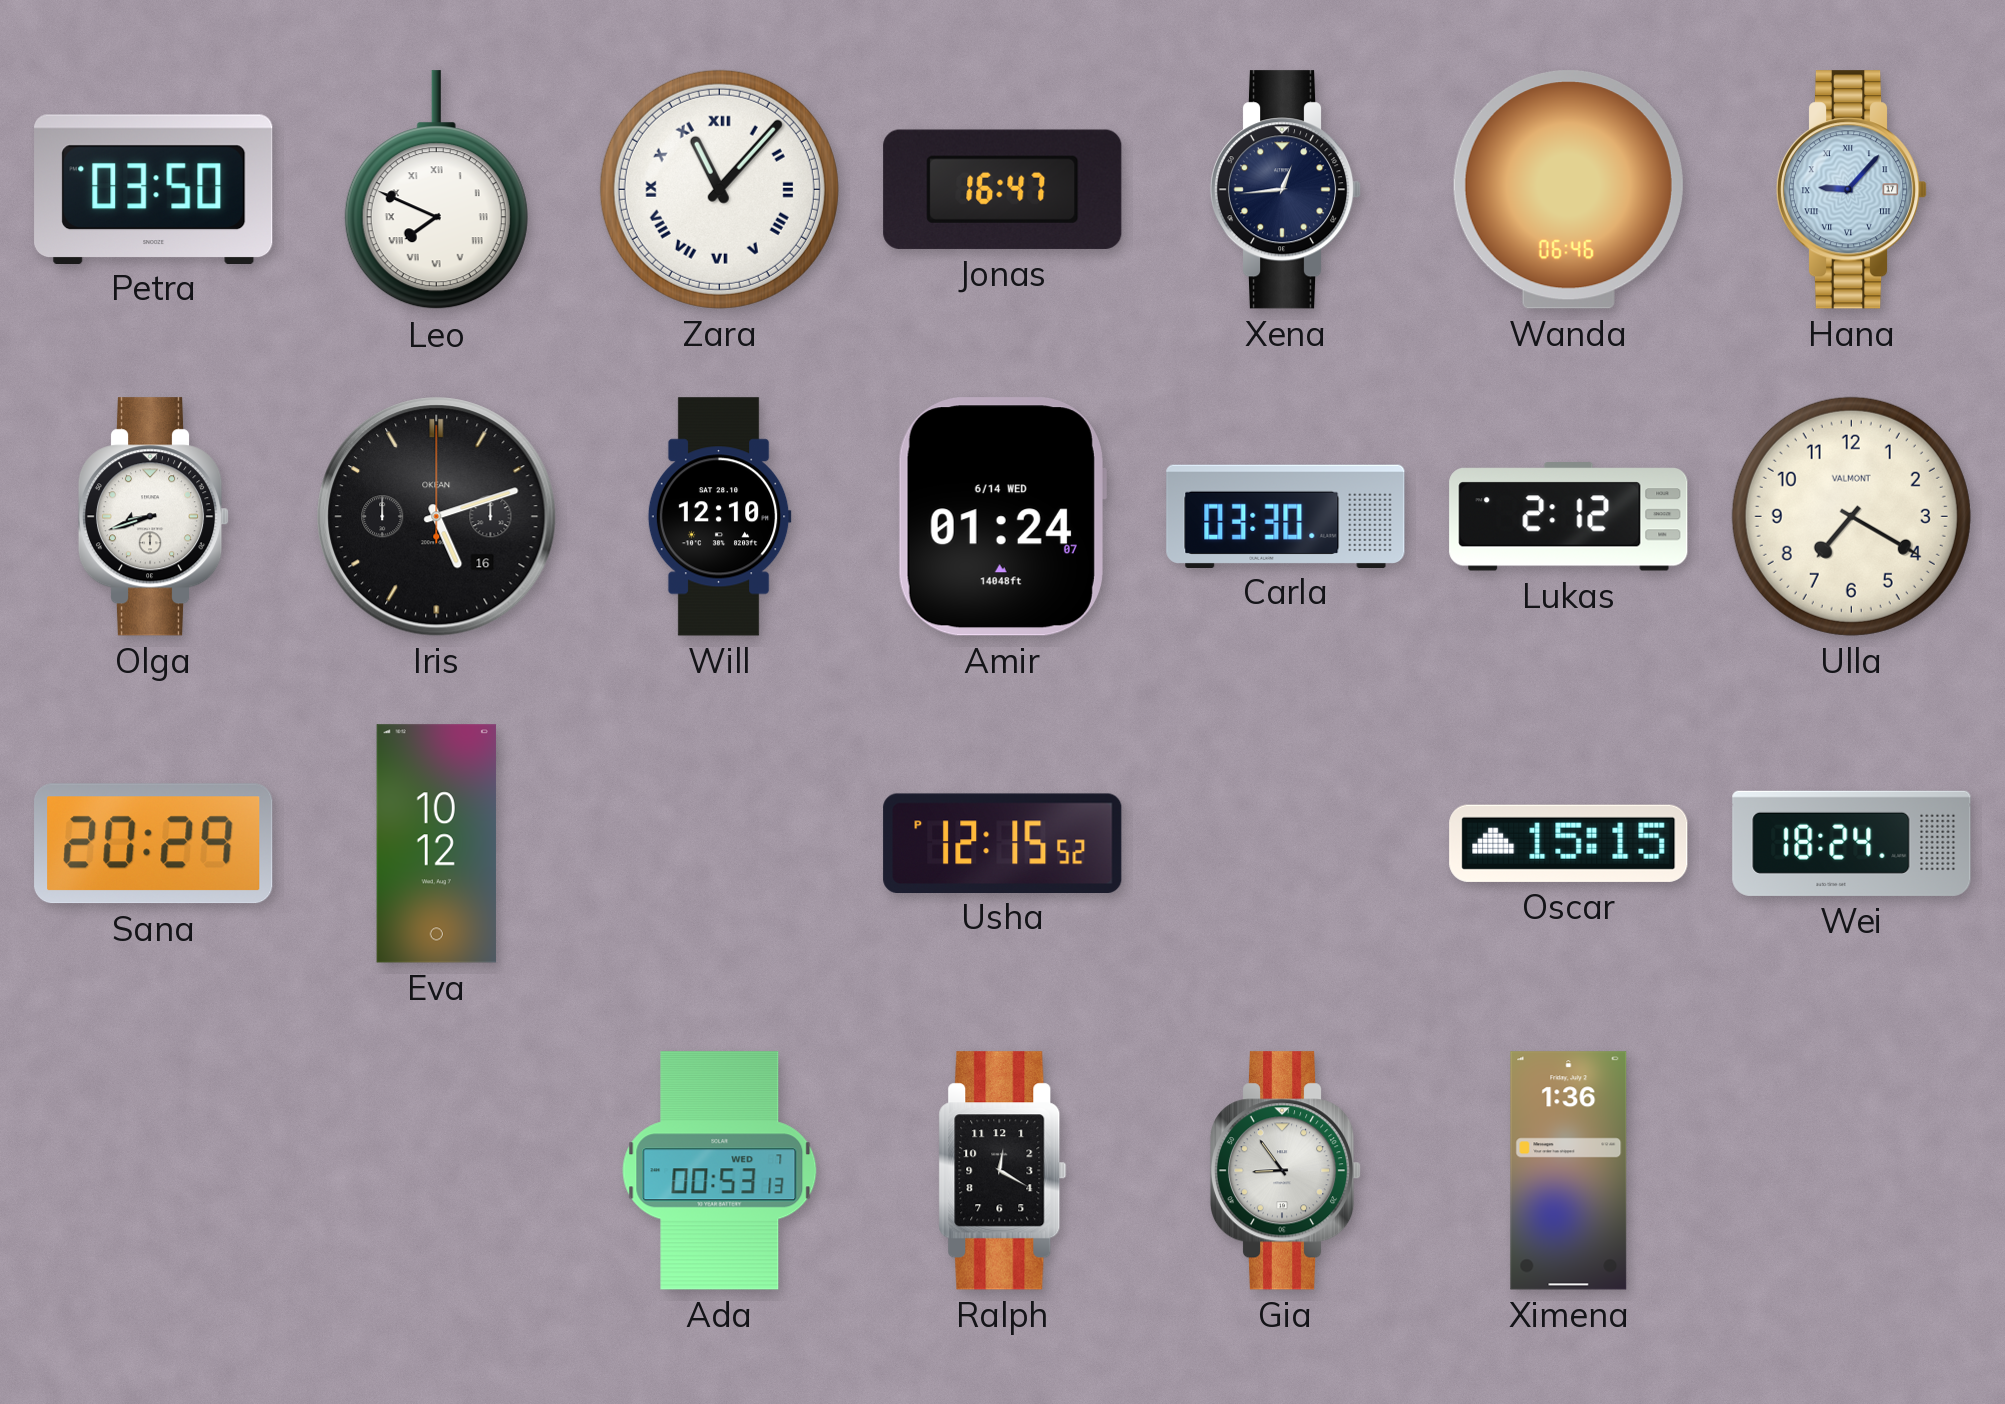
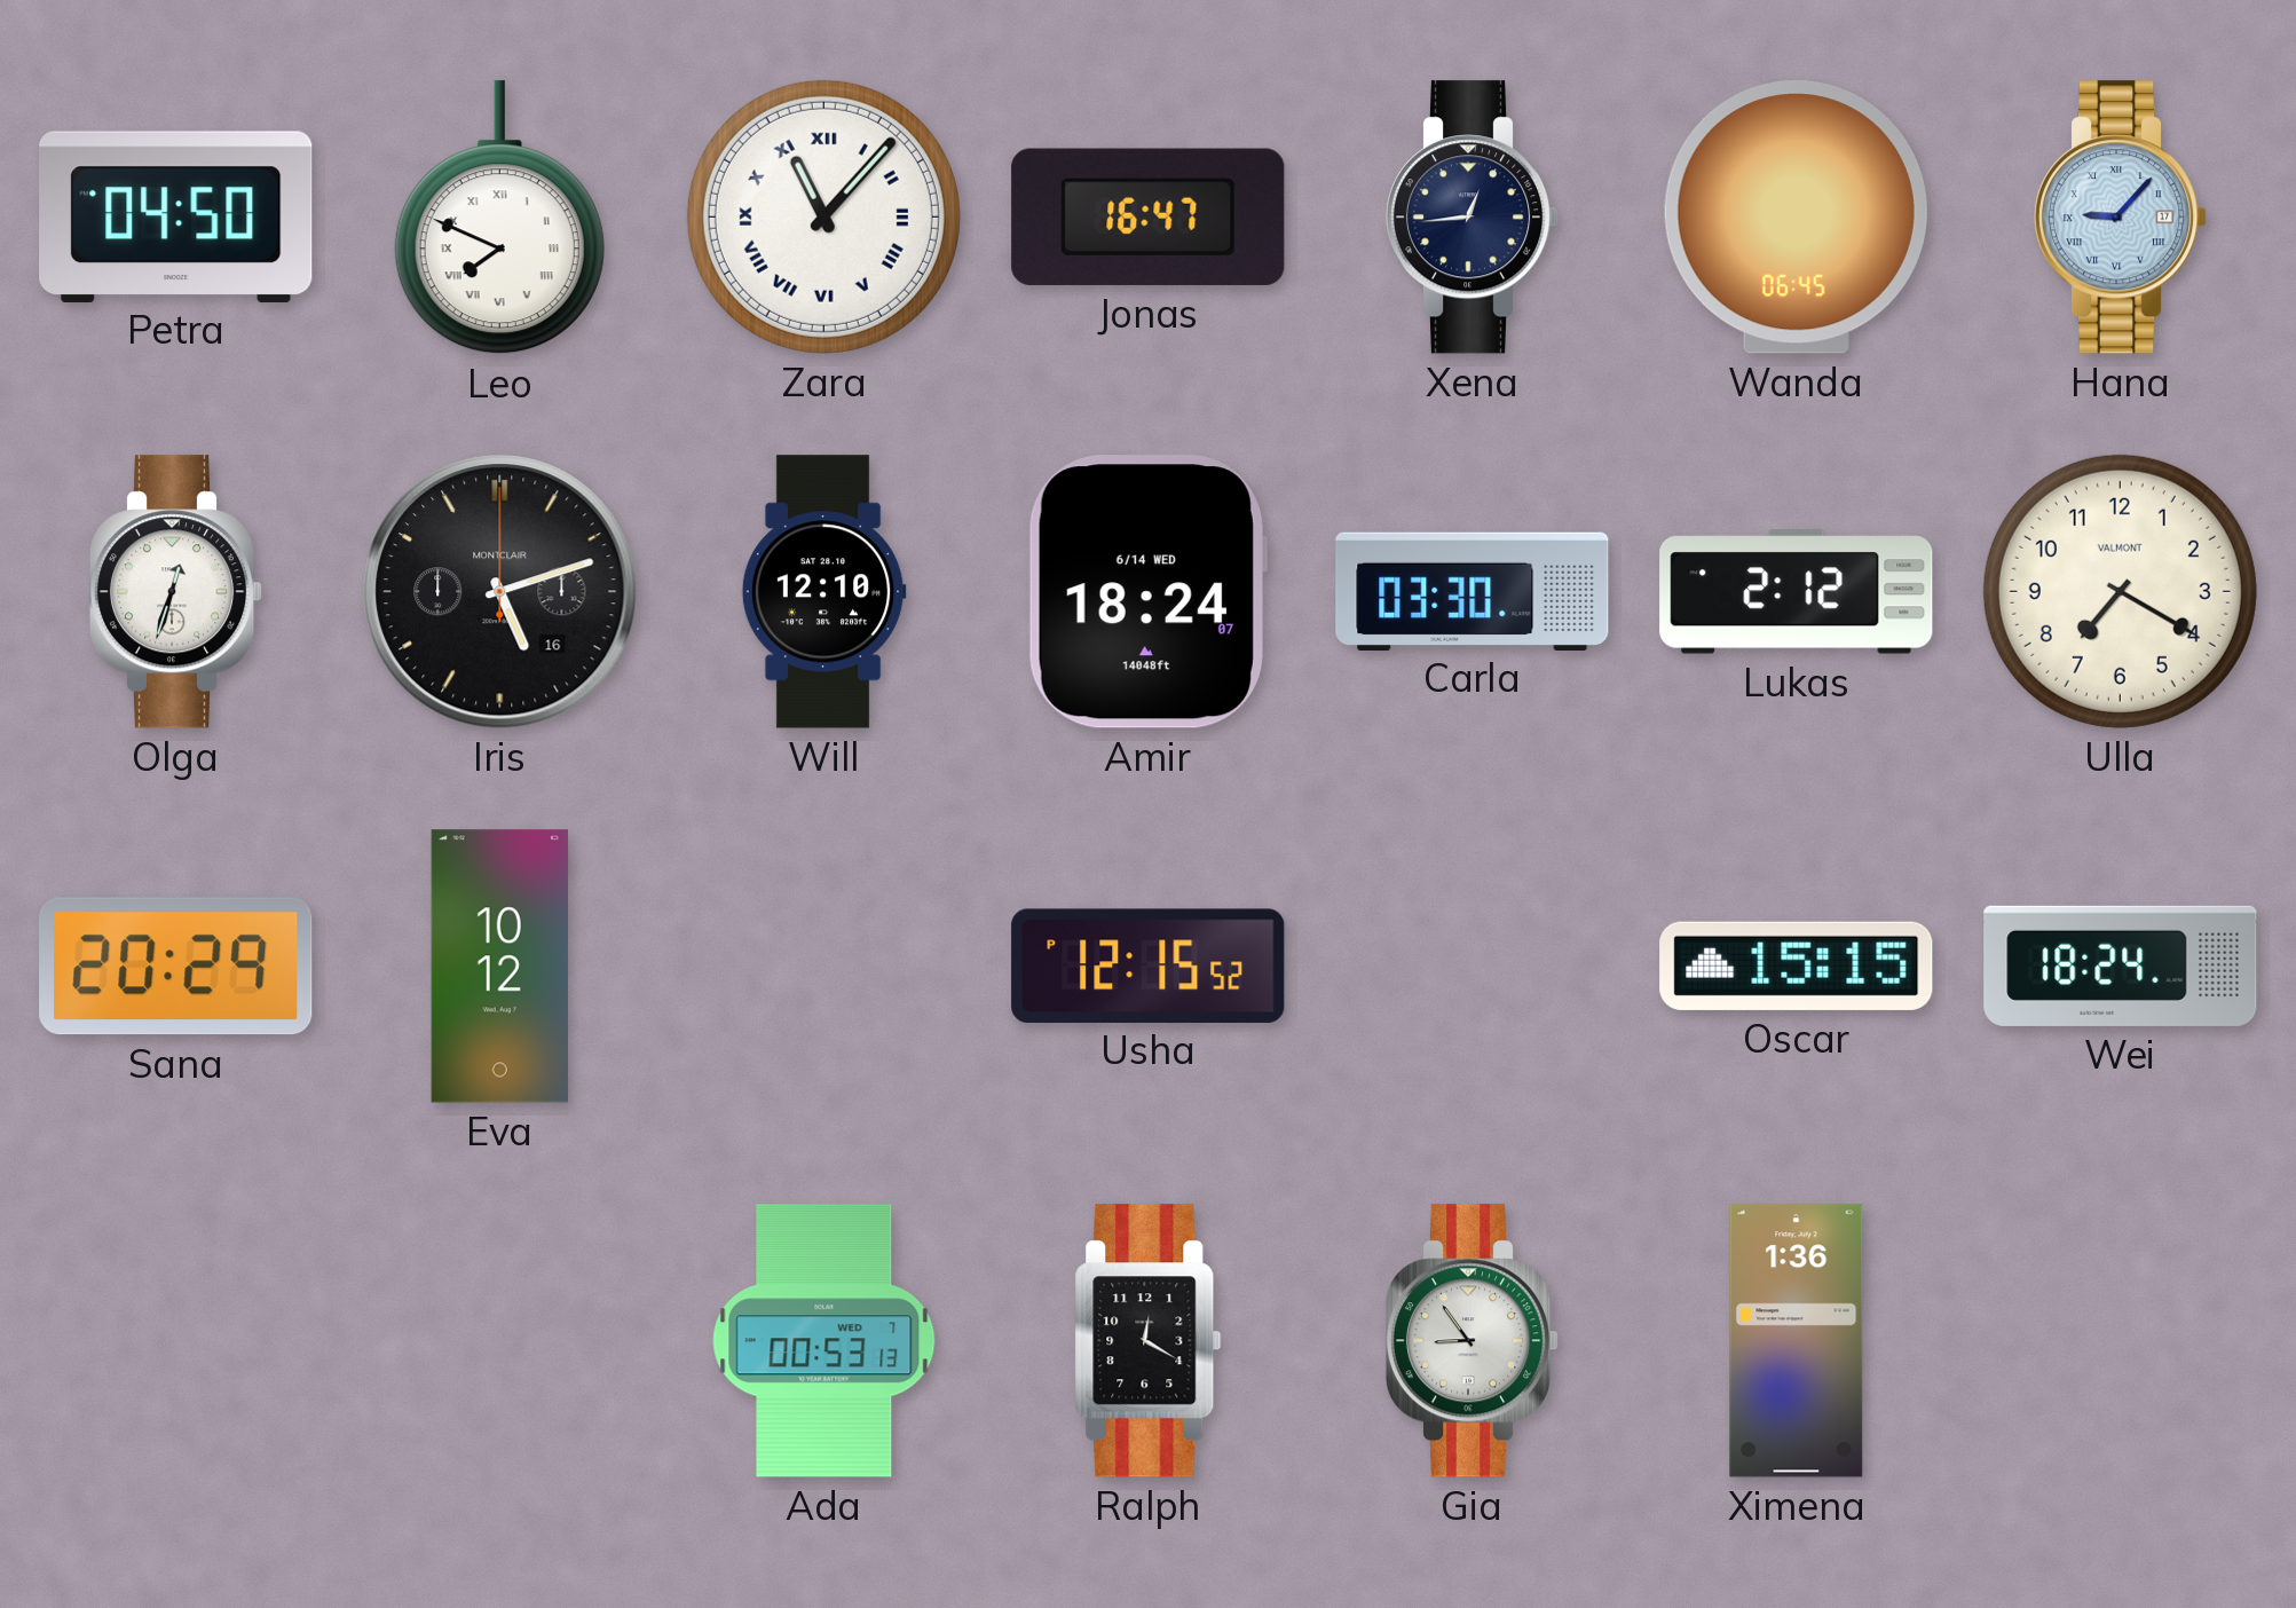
Petra: 03:50 -> 04:50
Wanda: 06:46 -> 06:45
Olga: 8:42 -> 12:33
Iris brand: OKEAN -> MONTCLAIR
Amir: 01:24 -> 18:24
